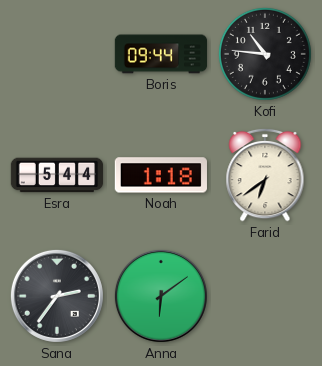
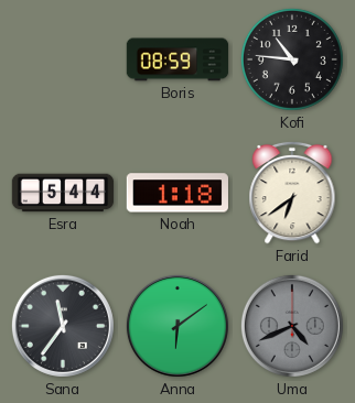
Boris: 09:44 -> 08:59
Sana: 2:36 -> 11:36
Uma: none -> 4:41
